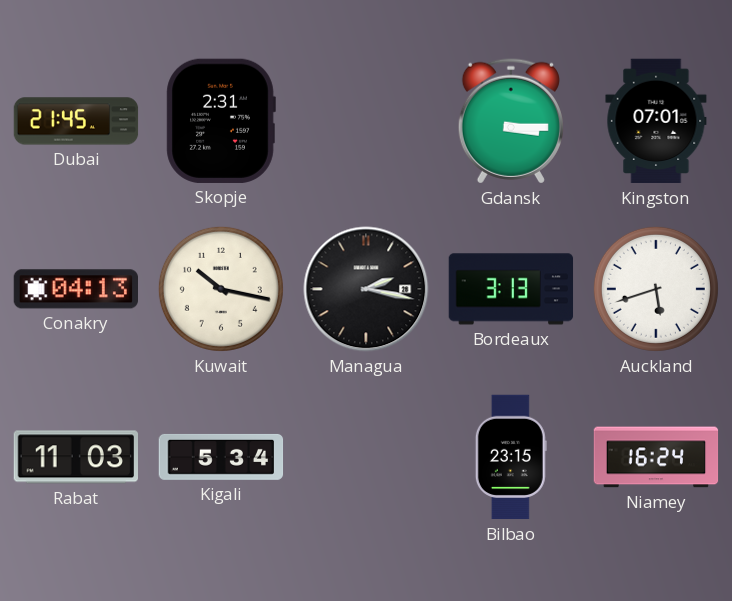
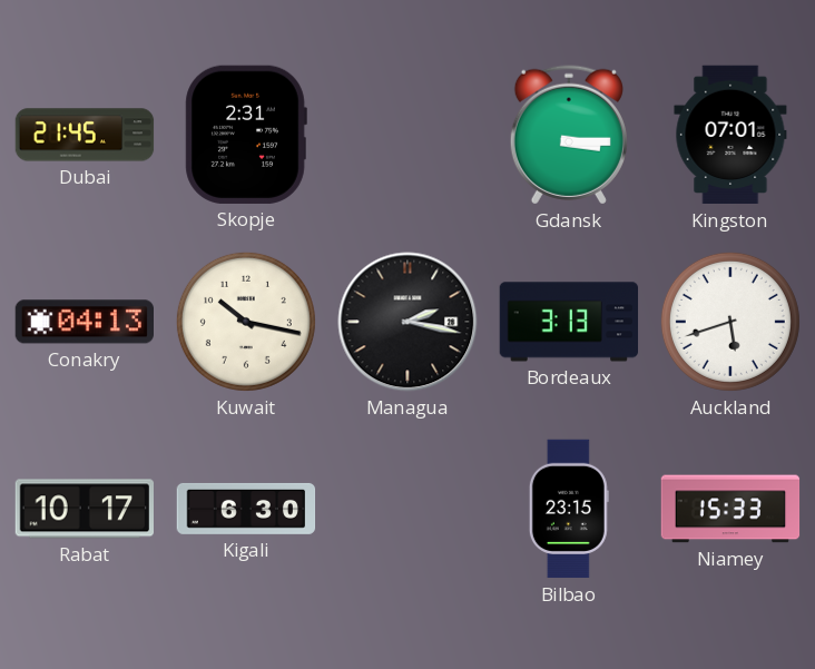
Rabat: 11:03 -> 10:17
Kigali: 5:34 -> 6:30
Niamey: 16:24 -> 15:33
